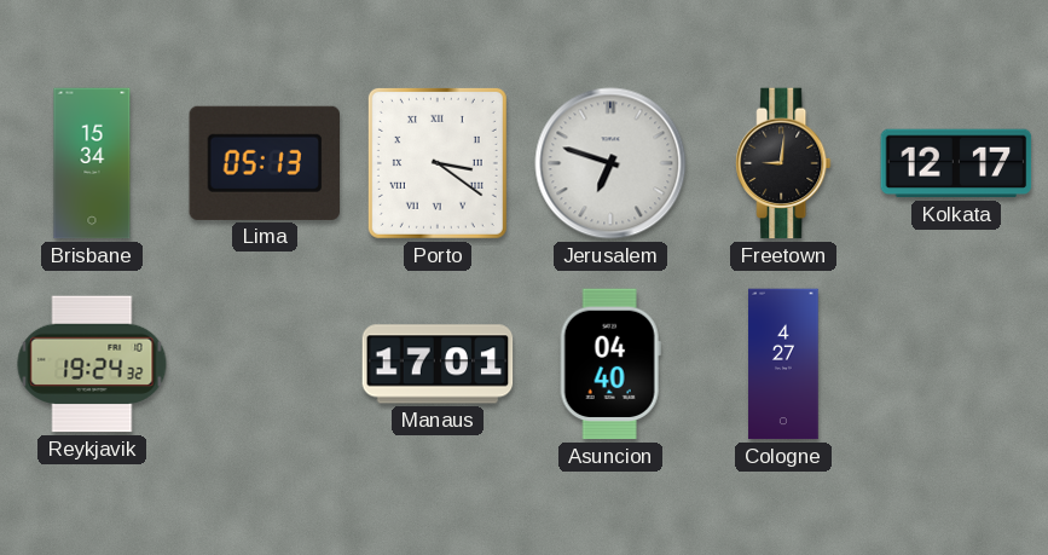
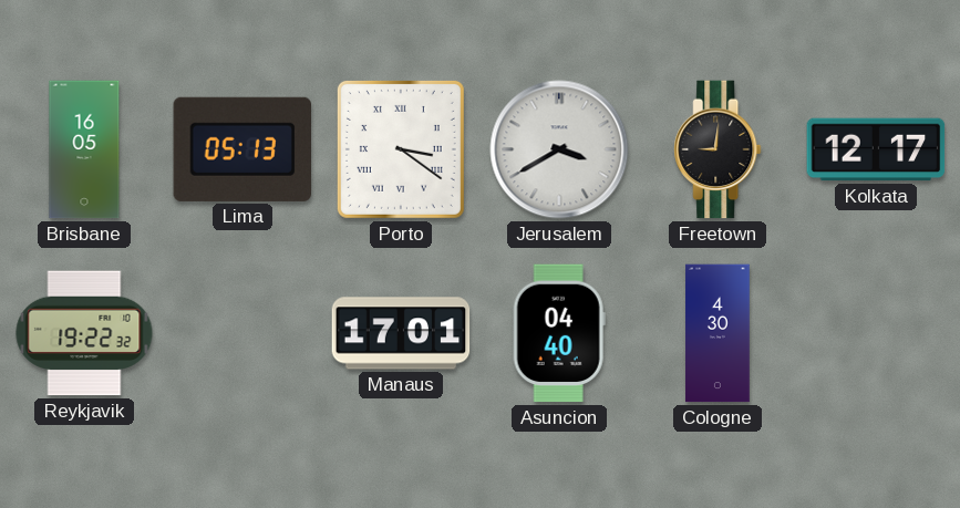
Brisbane: 15:34 -> 16:05
Jerusalem: 6:48 -> 3:40
Reykjavik: 19:24 -> 19:22
Cologne: 4:27 -> 4:30
